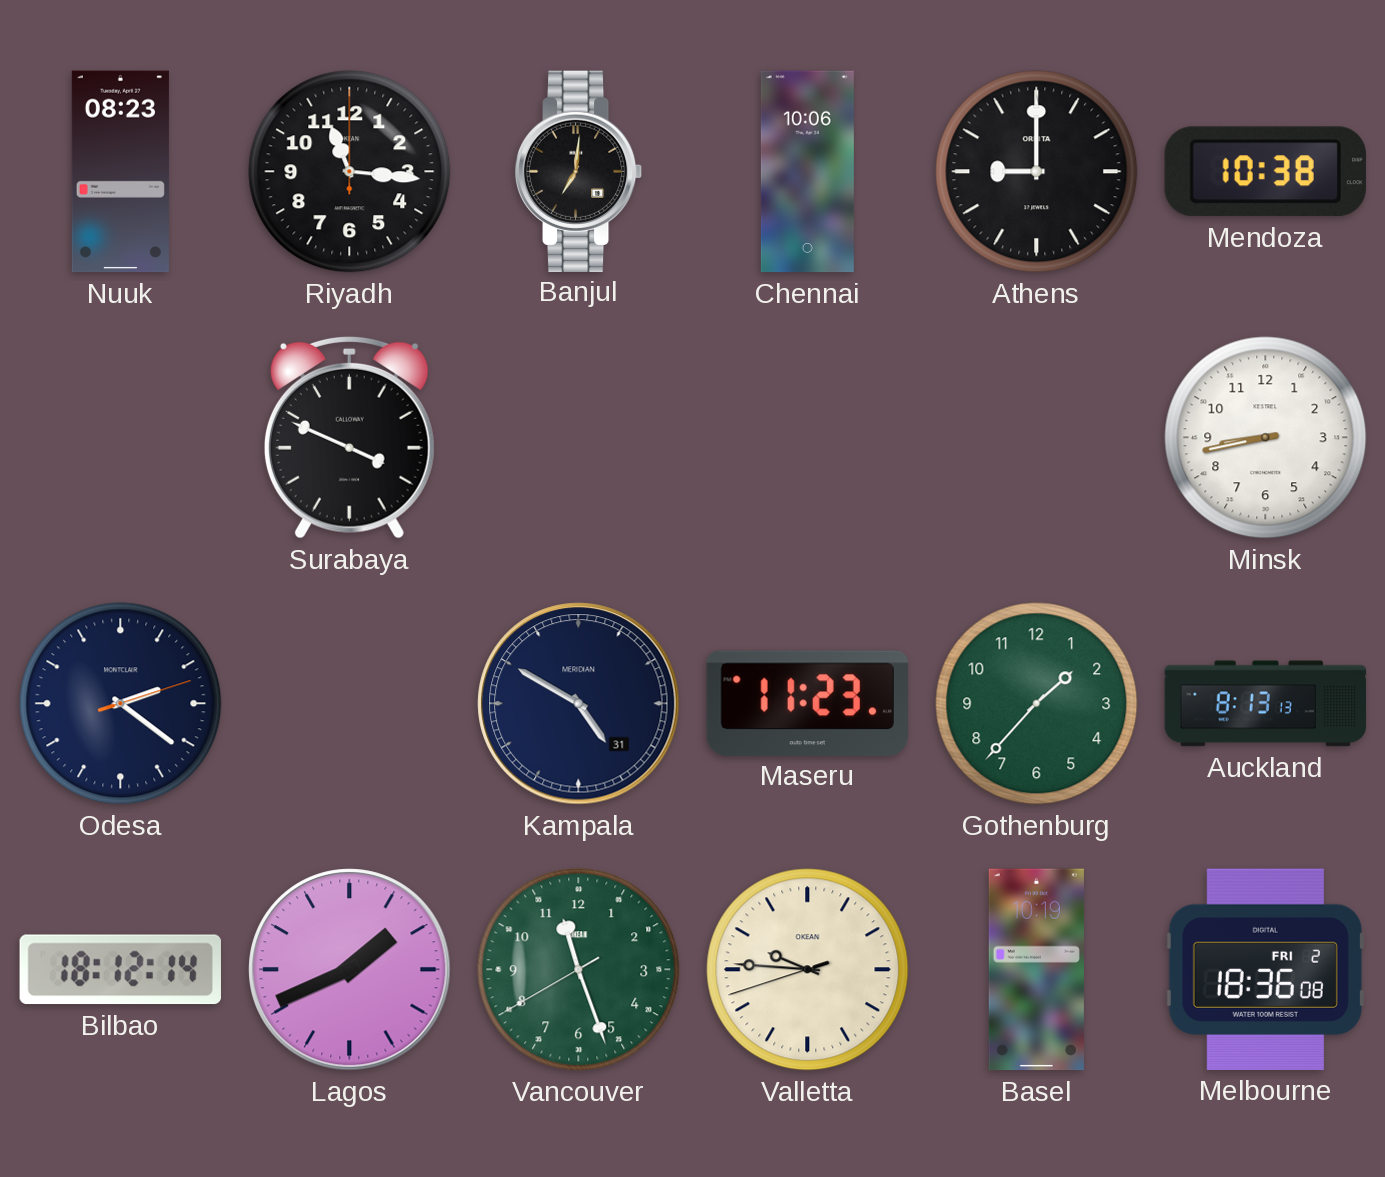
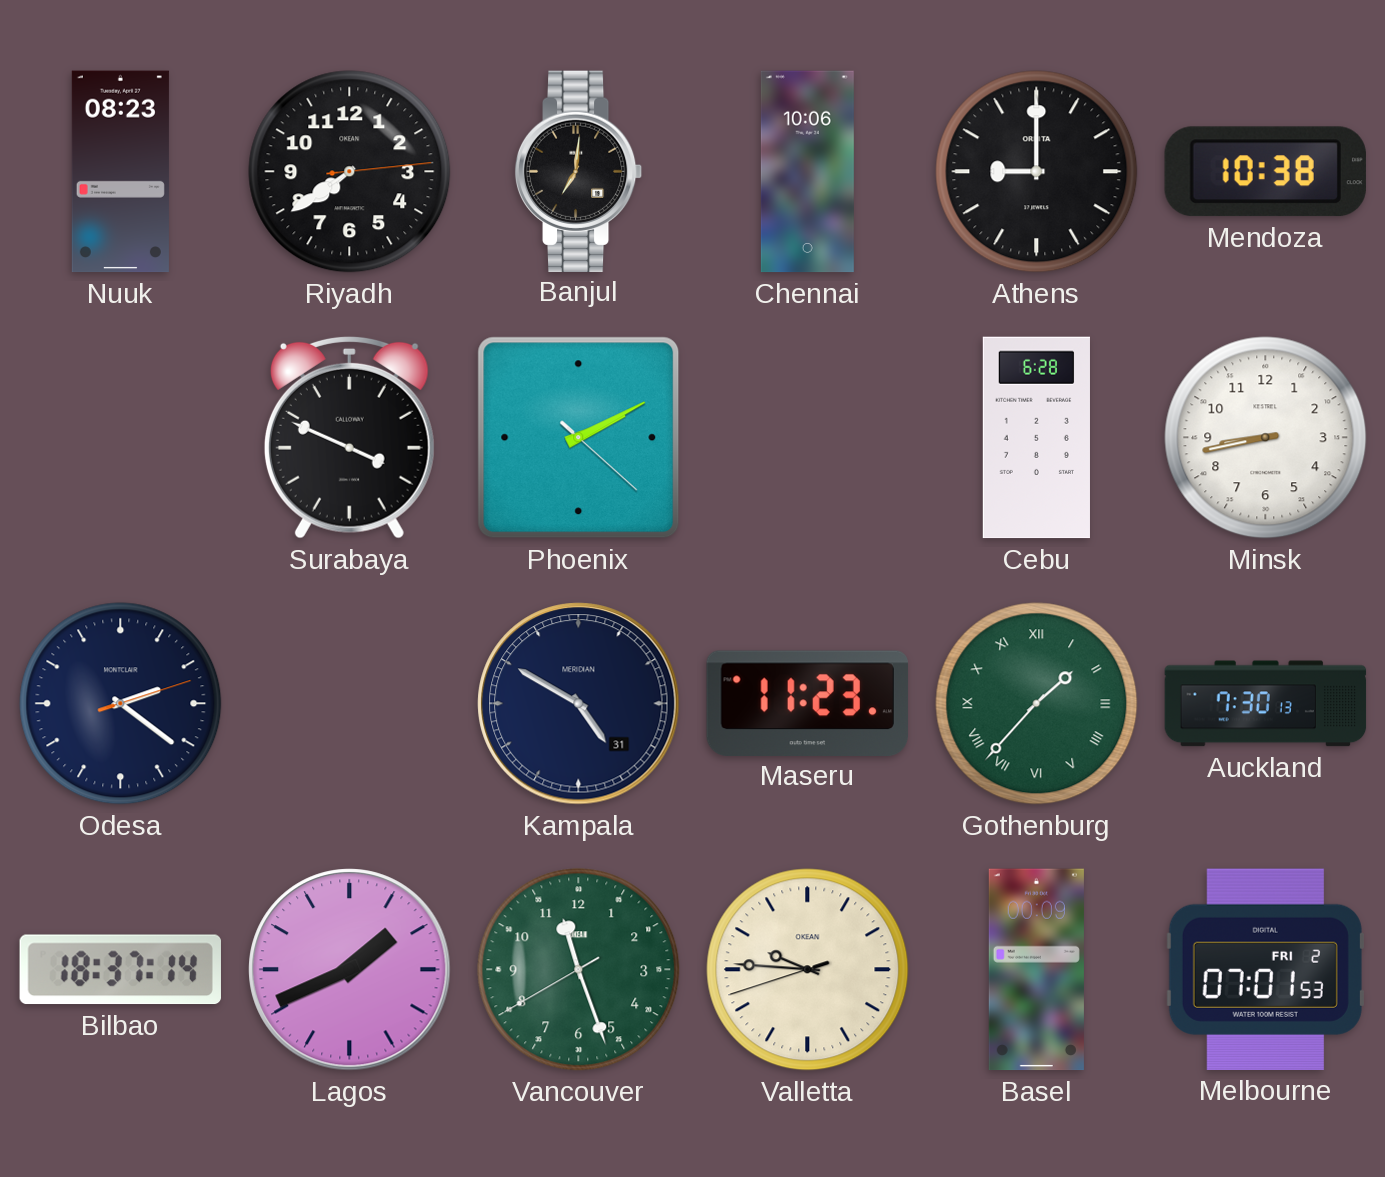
Riyadh: 11:16 -> 7:39
Phoenix: none -> 2:10
Cebu: none -> 6:28
Gothenburg numerals: Arabic -> Roman
Auckland: 8:13 -> 7:30
Bilbao: 18:12 -> 18:37
Basel: 10:19 -> 00:09
Melbourne: 18:36 -> 07:01
